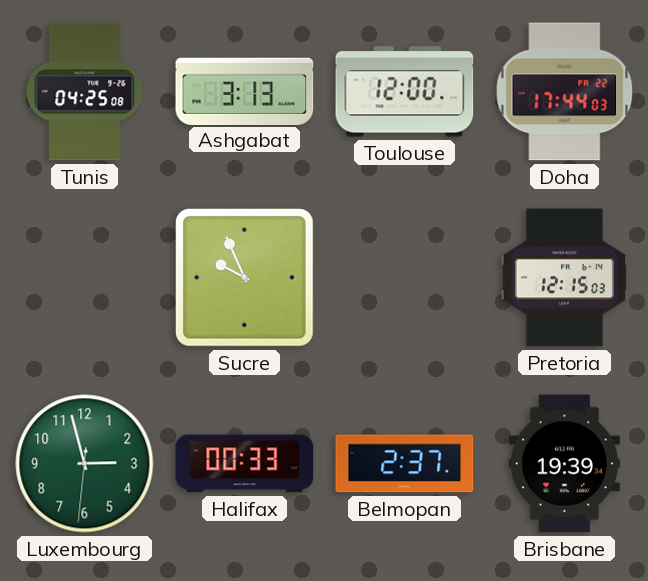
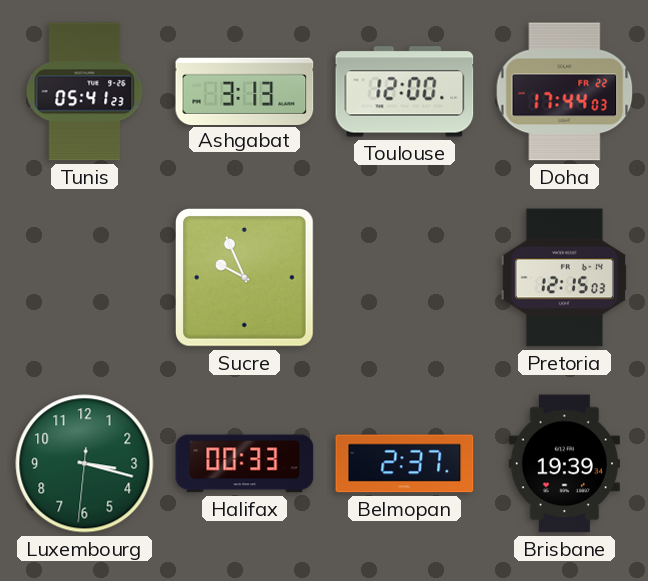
Tunis: 04:25 -> 05:41
Luxembourg: 2:57 -> 3:17
